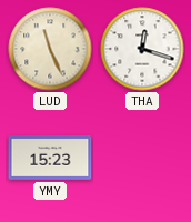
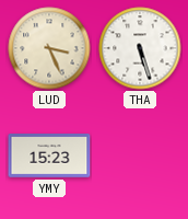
LUD: 11:26 -> 3:26
THA: 12:18 -> 5:27
